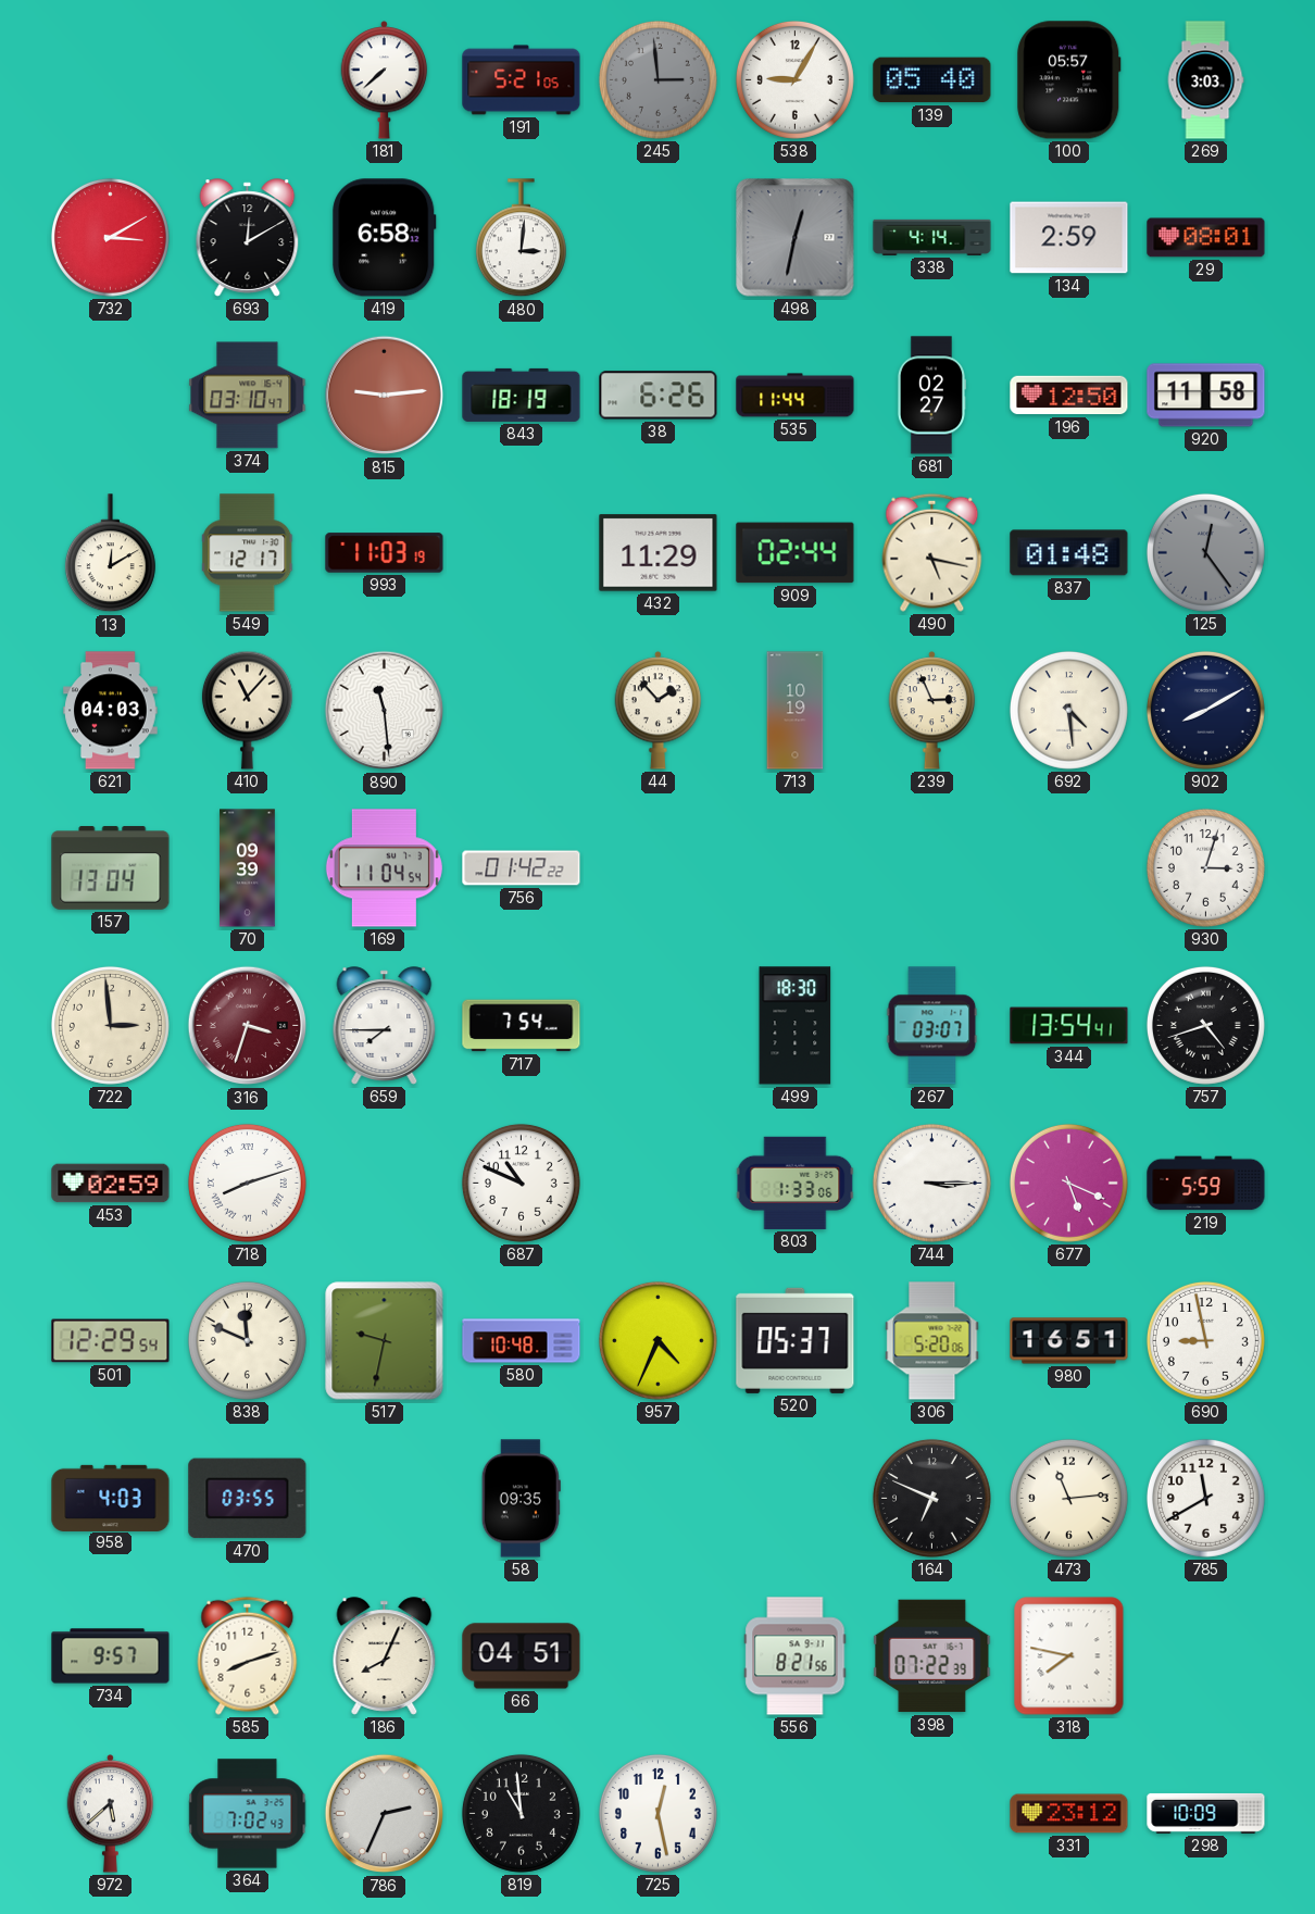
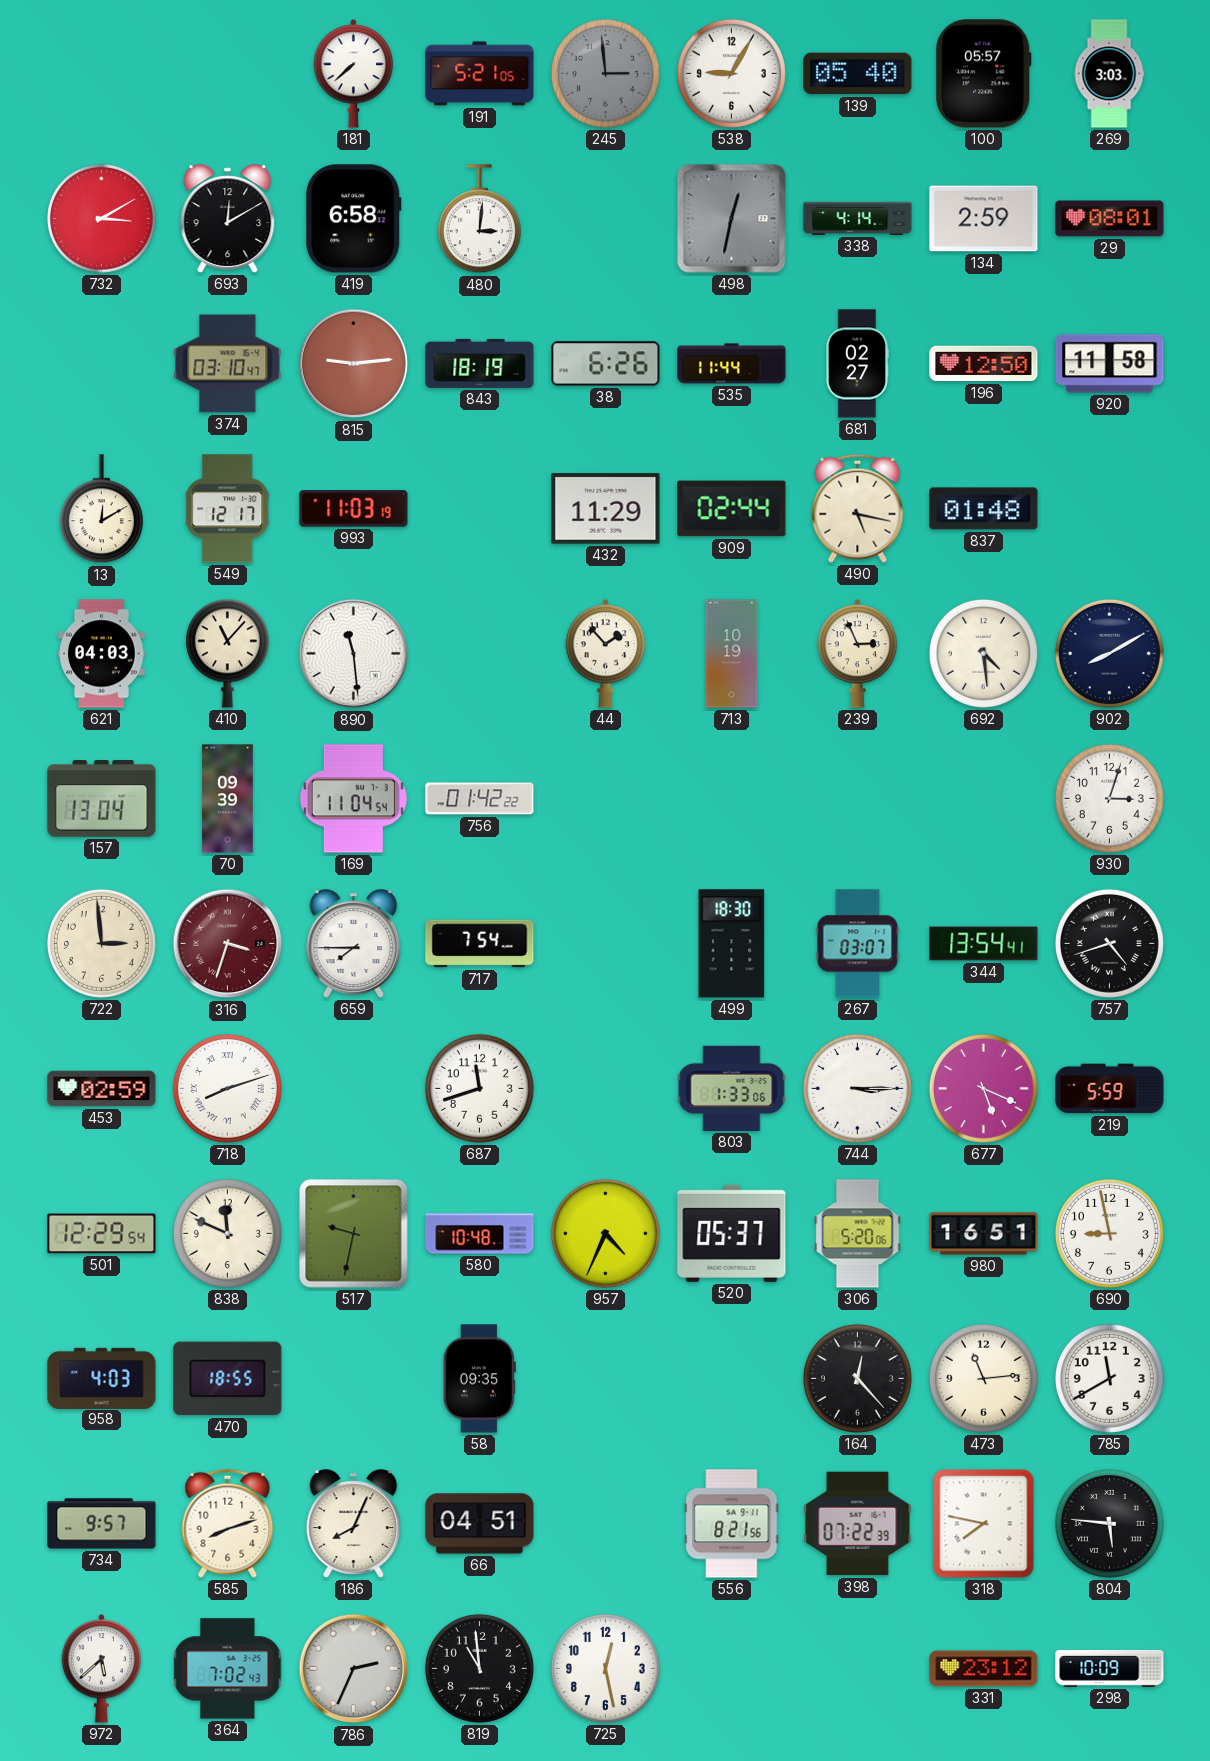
125: 12:24 -> none
687: 10:49 -> 11:42
470: 03:55 -> 18:55
164: 6:49 -> 12:23
804: none -> 5:46
